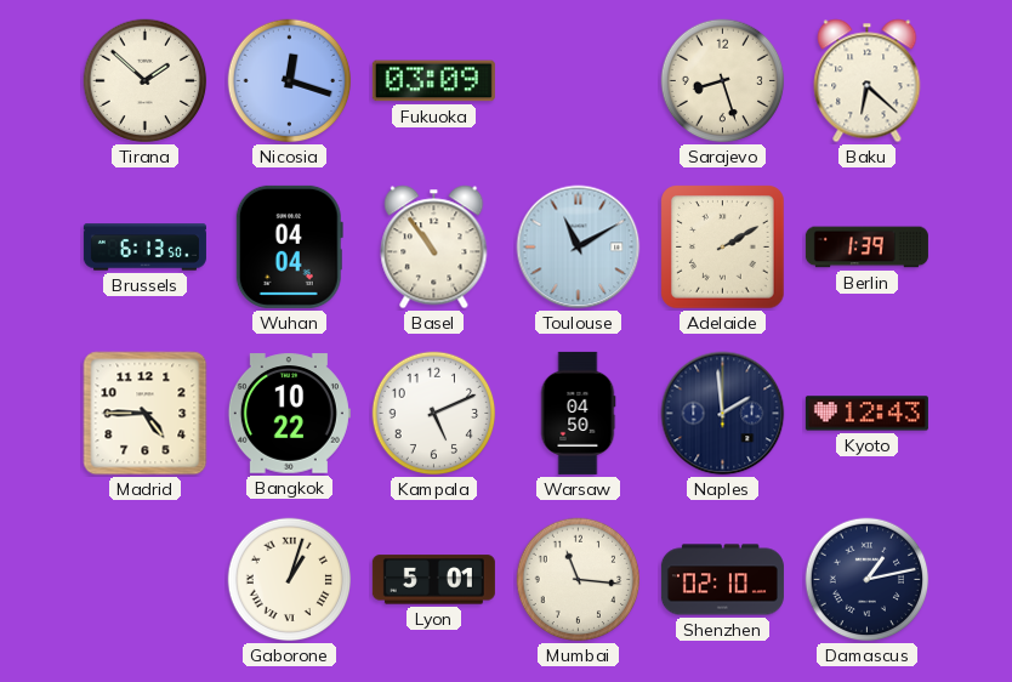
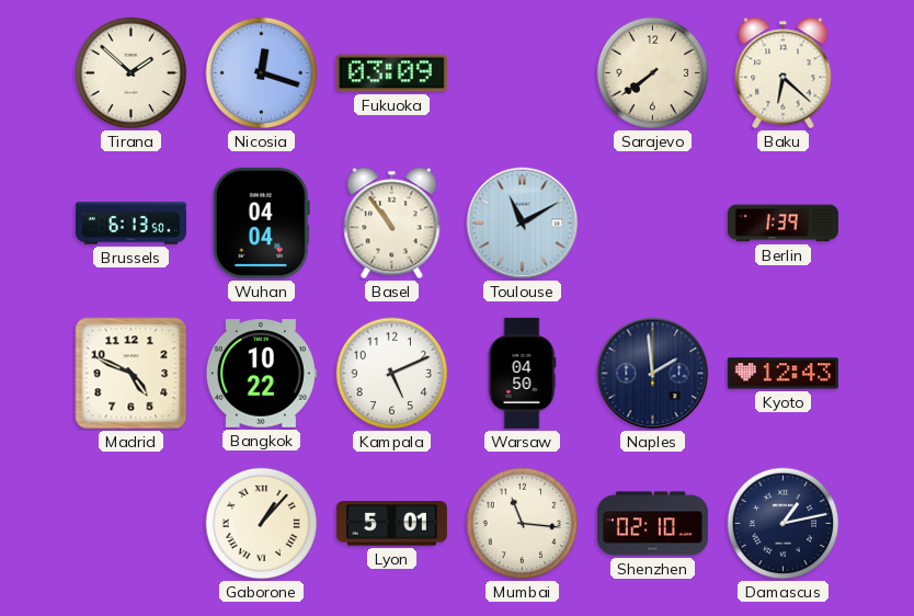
Sarajevo: 8:27 -> 7:39
Adelaide: 2:10 -> none
Madrid: 4:45 -> 4:49
Gaborone: 1:03 -> 1:07
